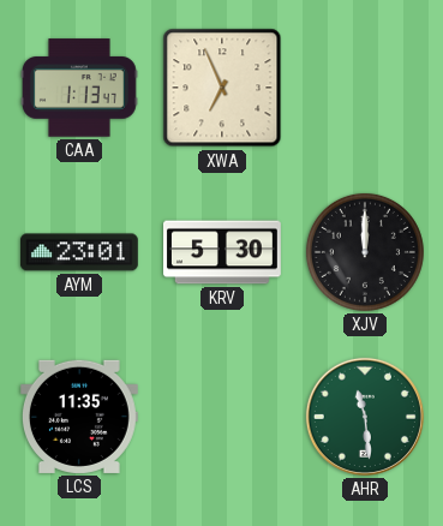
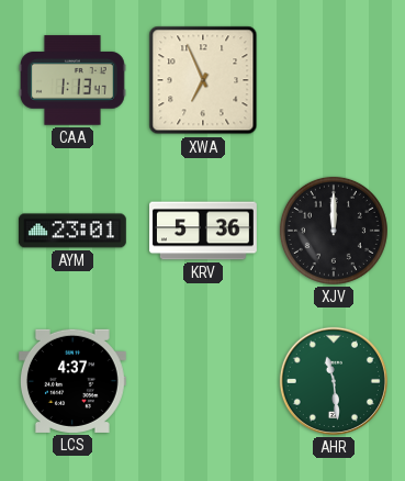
KRV: 5:30 -> 5:36
LCS: 11:35 -> 4:37
